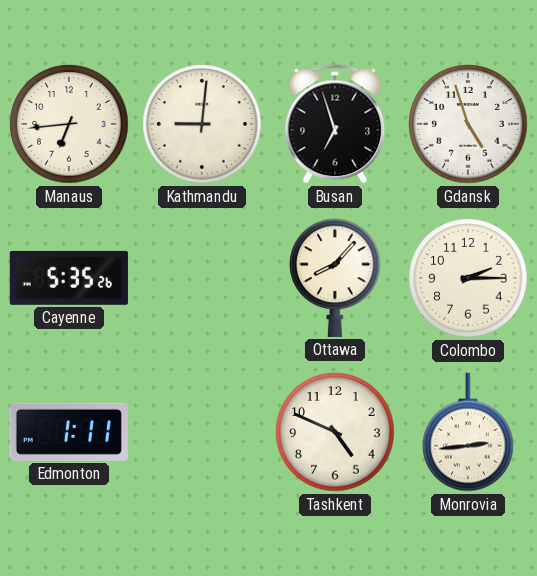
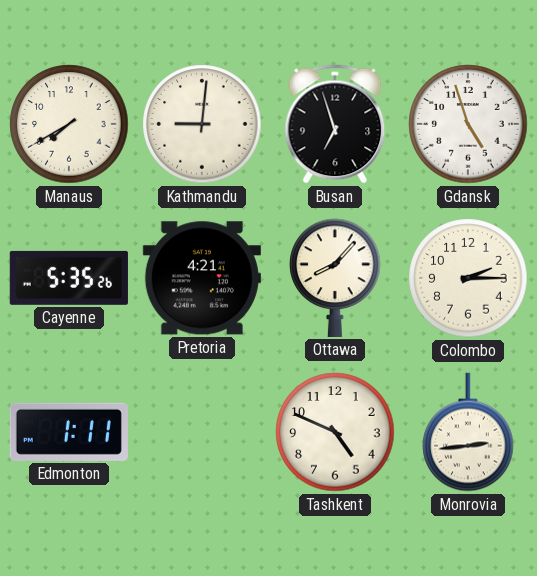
Manaus: 6:44 -> 7:40
Pretoria: none -> 4:21
